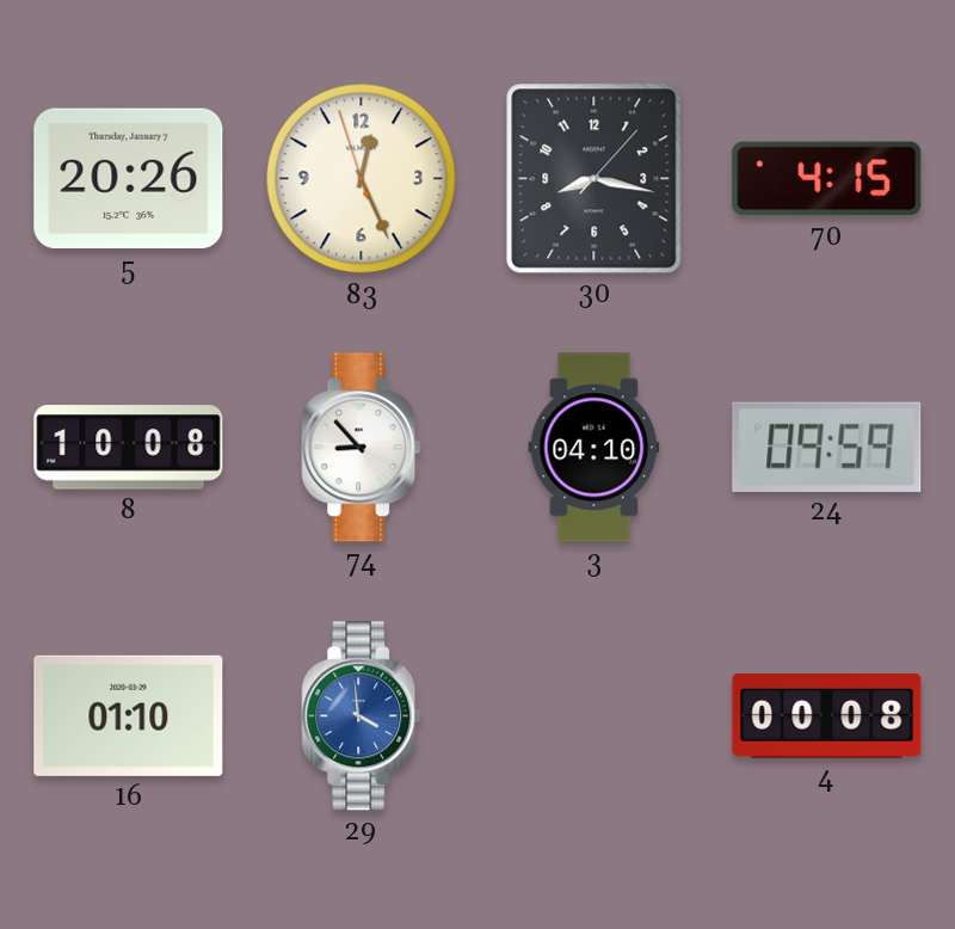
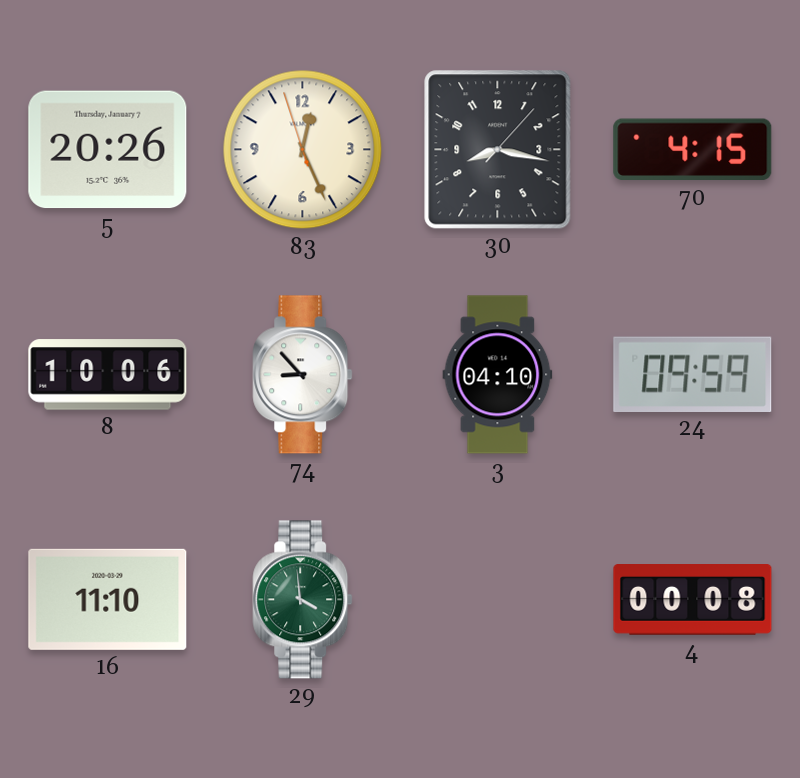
8: 10:08 -> 10:06
16: 01:10 -> 11:10
29 dial: blue -> green
